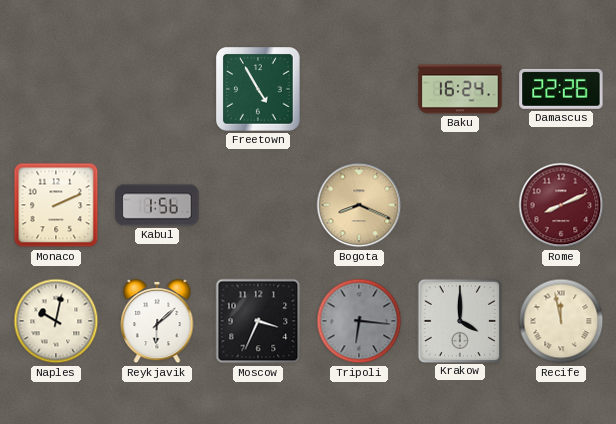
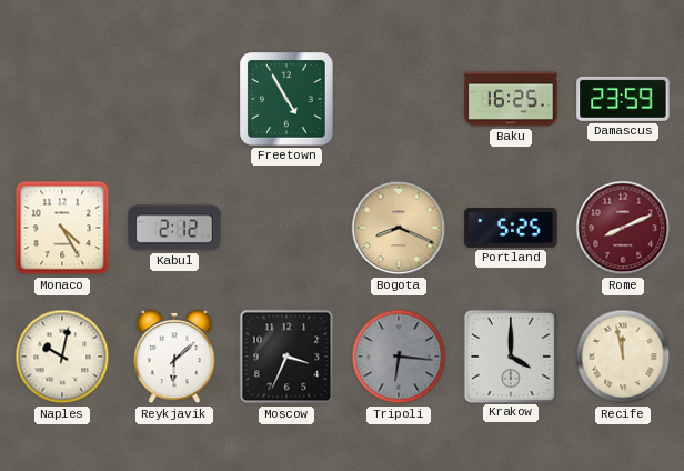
Baku: 16:24 -> 16:25
Damascus: 22:26 -> 23:59
Monaco: 2:11 -> 4:25
Kabul: 1:56 -> 2:12
Portland: none -> 5:25
